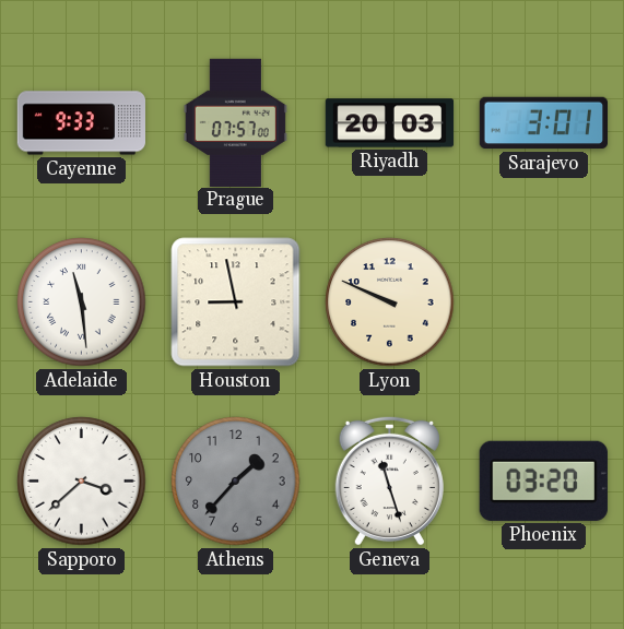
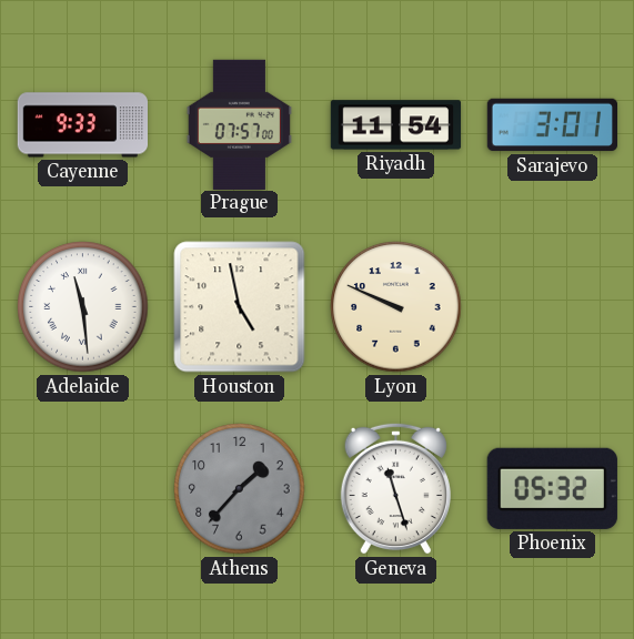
Riyadh: 20:03 -> 11:54
Houston: 8:58 -> 4:58
Sapporo: 3:38 -> none
Phoenix: 03:20 -> 05:32
